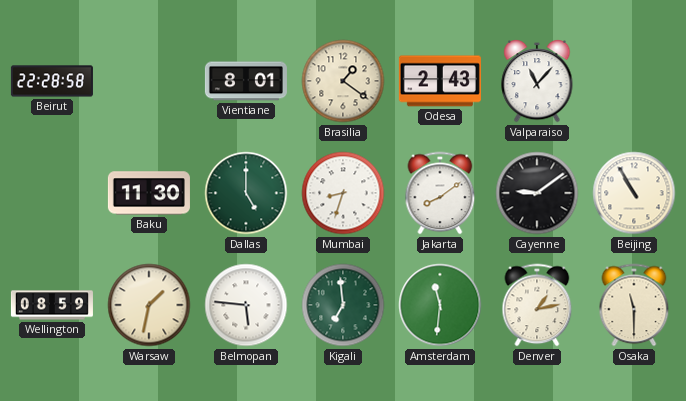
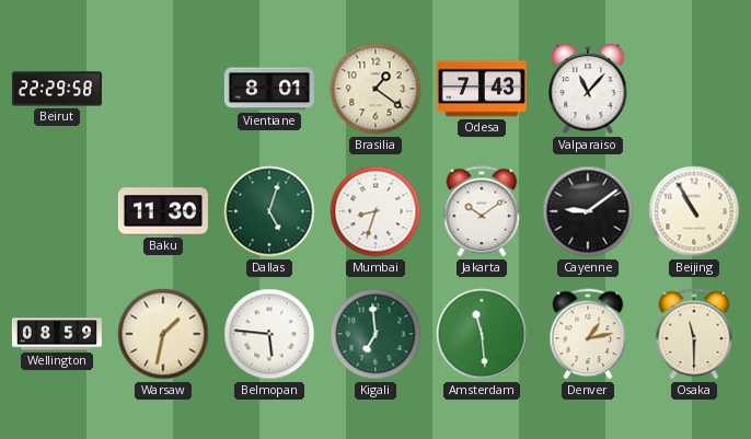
Beirut: 22:28 -> 22:29
Odesa: 2:43 -> 7:43
Dallas: 5:00 -> 5:03
Jakarta: 8:09 -> 10:09
Amsterdam: 11:31 -> 11:29
